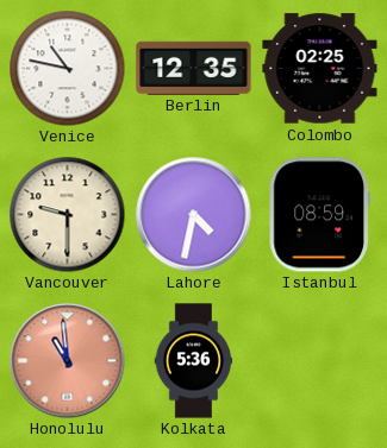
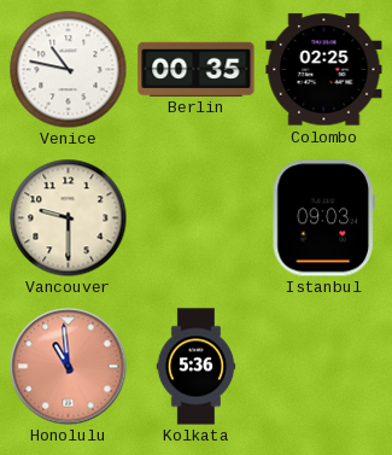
Berlin: 12:35 -> 00:35
Lahore: 4:32 -> none
Istanbul: 08:59 -> 09:03
